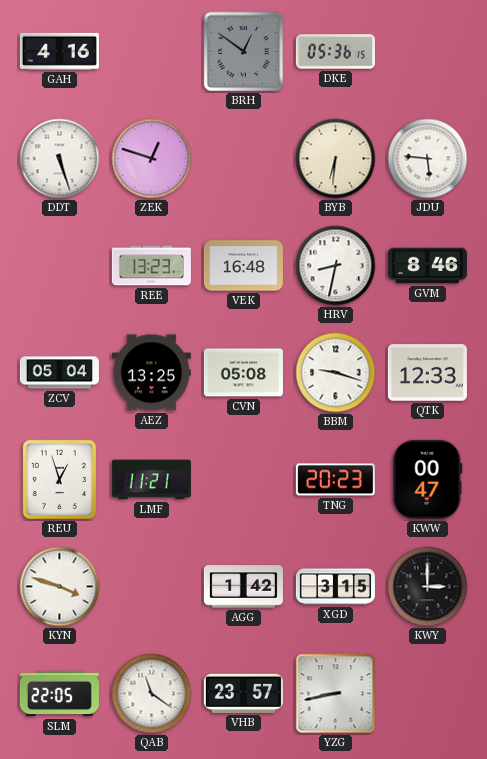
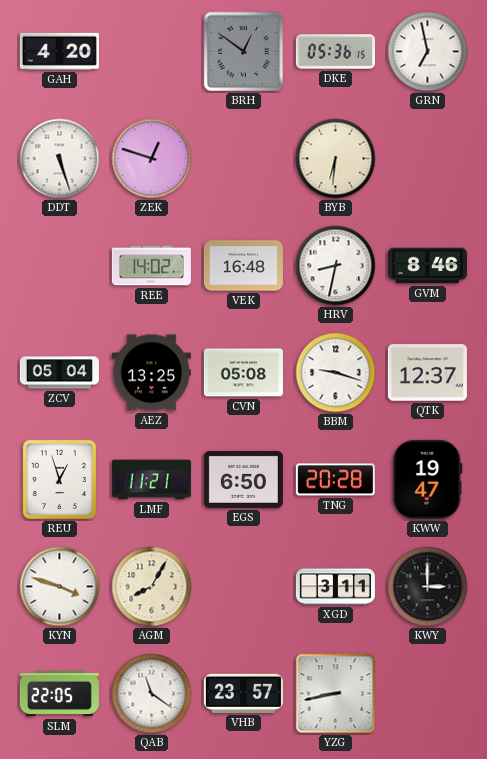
GAH: 4:16 -> 4:20
GRN: none -> 6:58
JDU: 5:46 -> none
REE: 13:23 -> 14:02
QTK: 12:33 -> 12:37
EGS: none -> 6:50
TNG: 20:23 -> 20:28
KWW: 00:47 -> 19:47
AGM: none -> 8:05
AGG: 1:42 -> none
XGD: 3:15 -> 3:11
